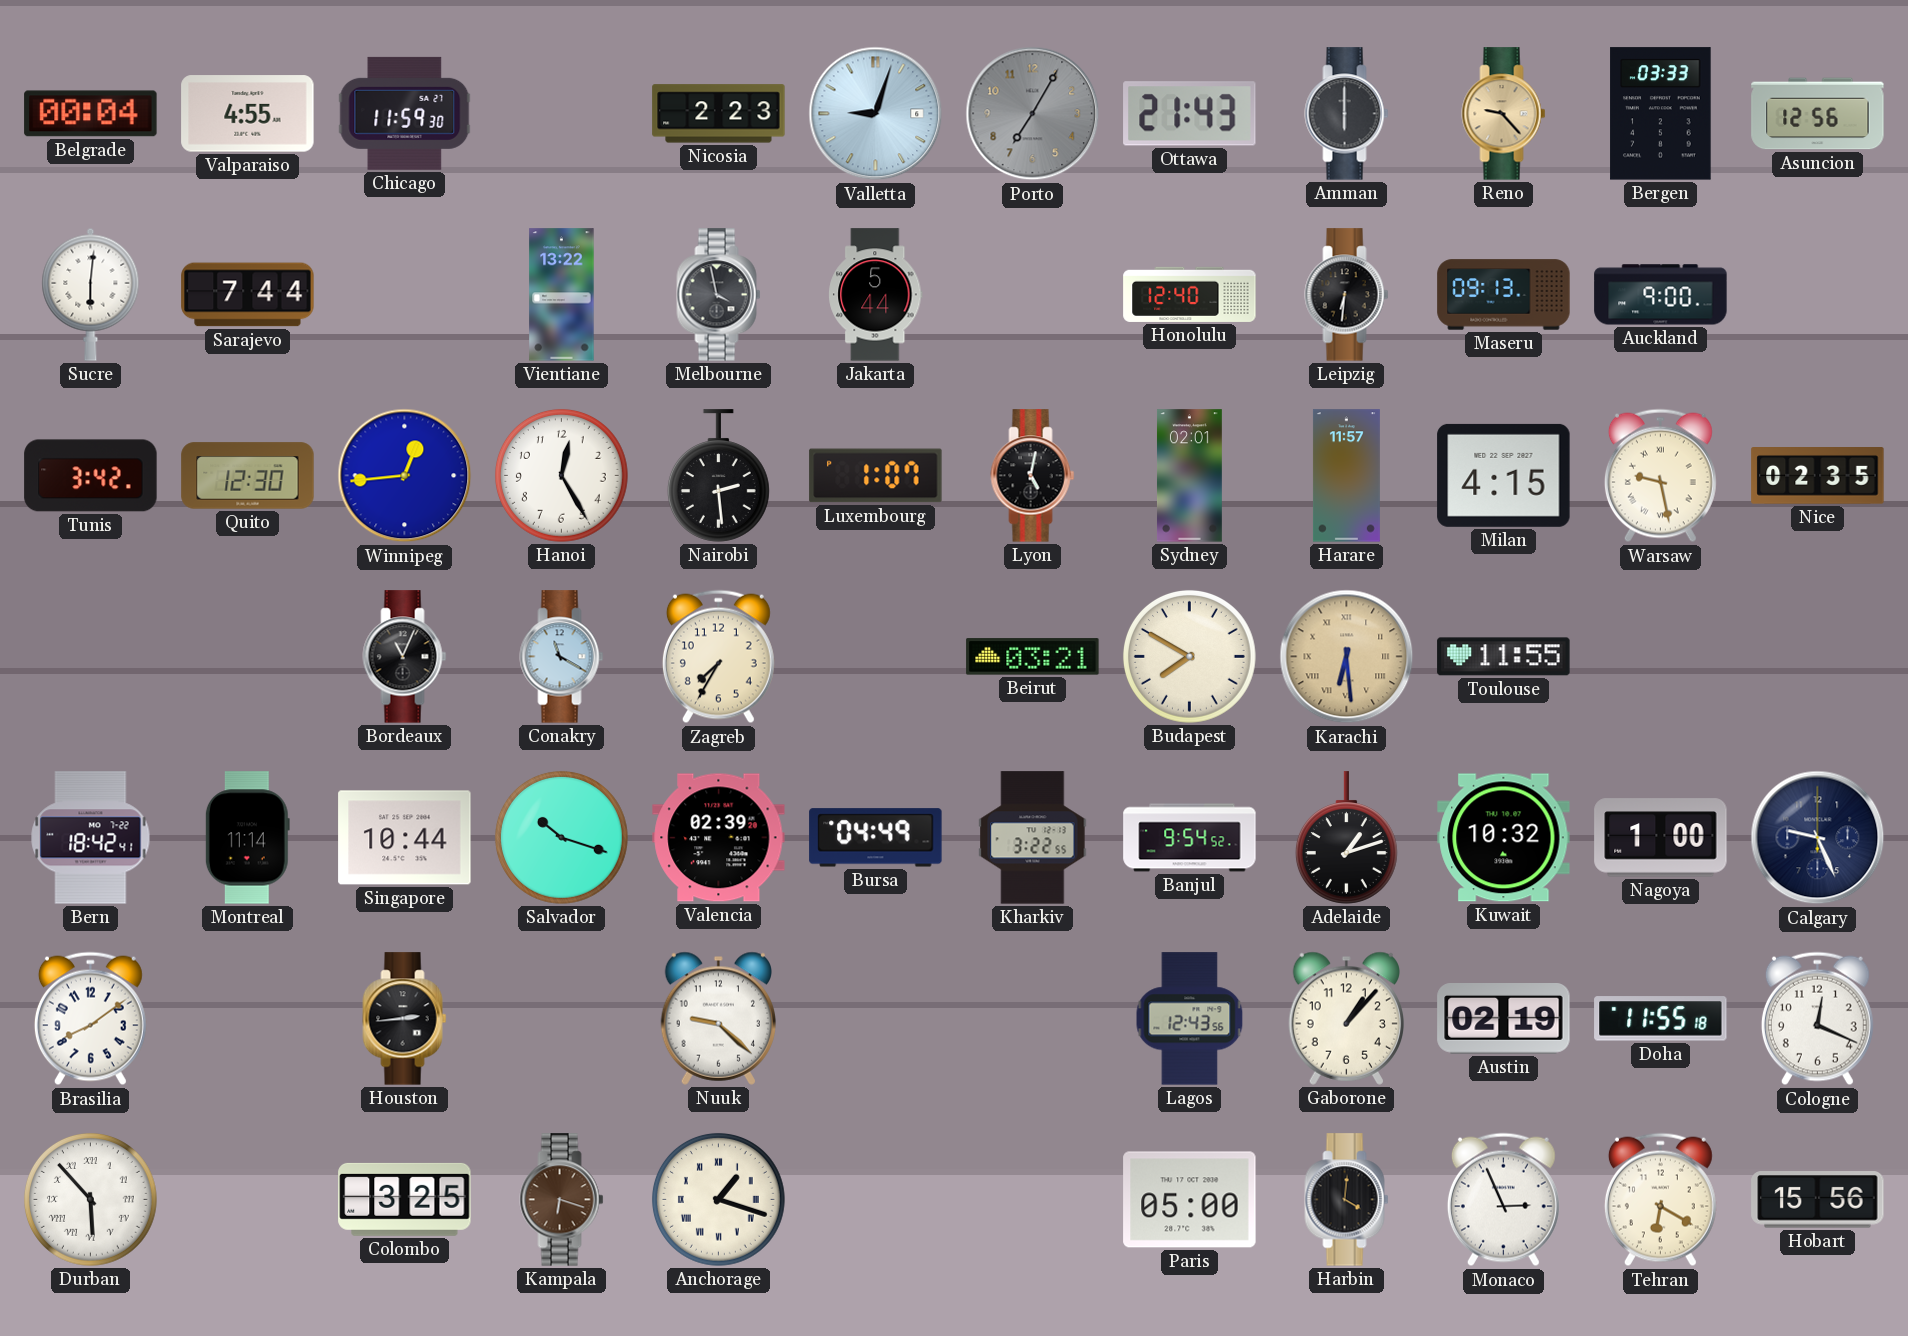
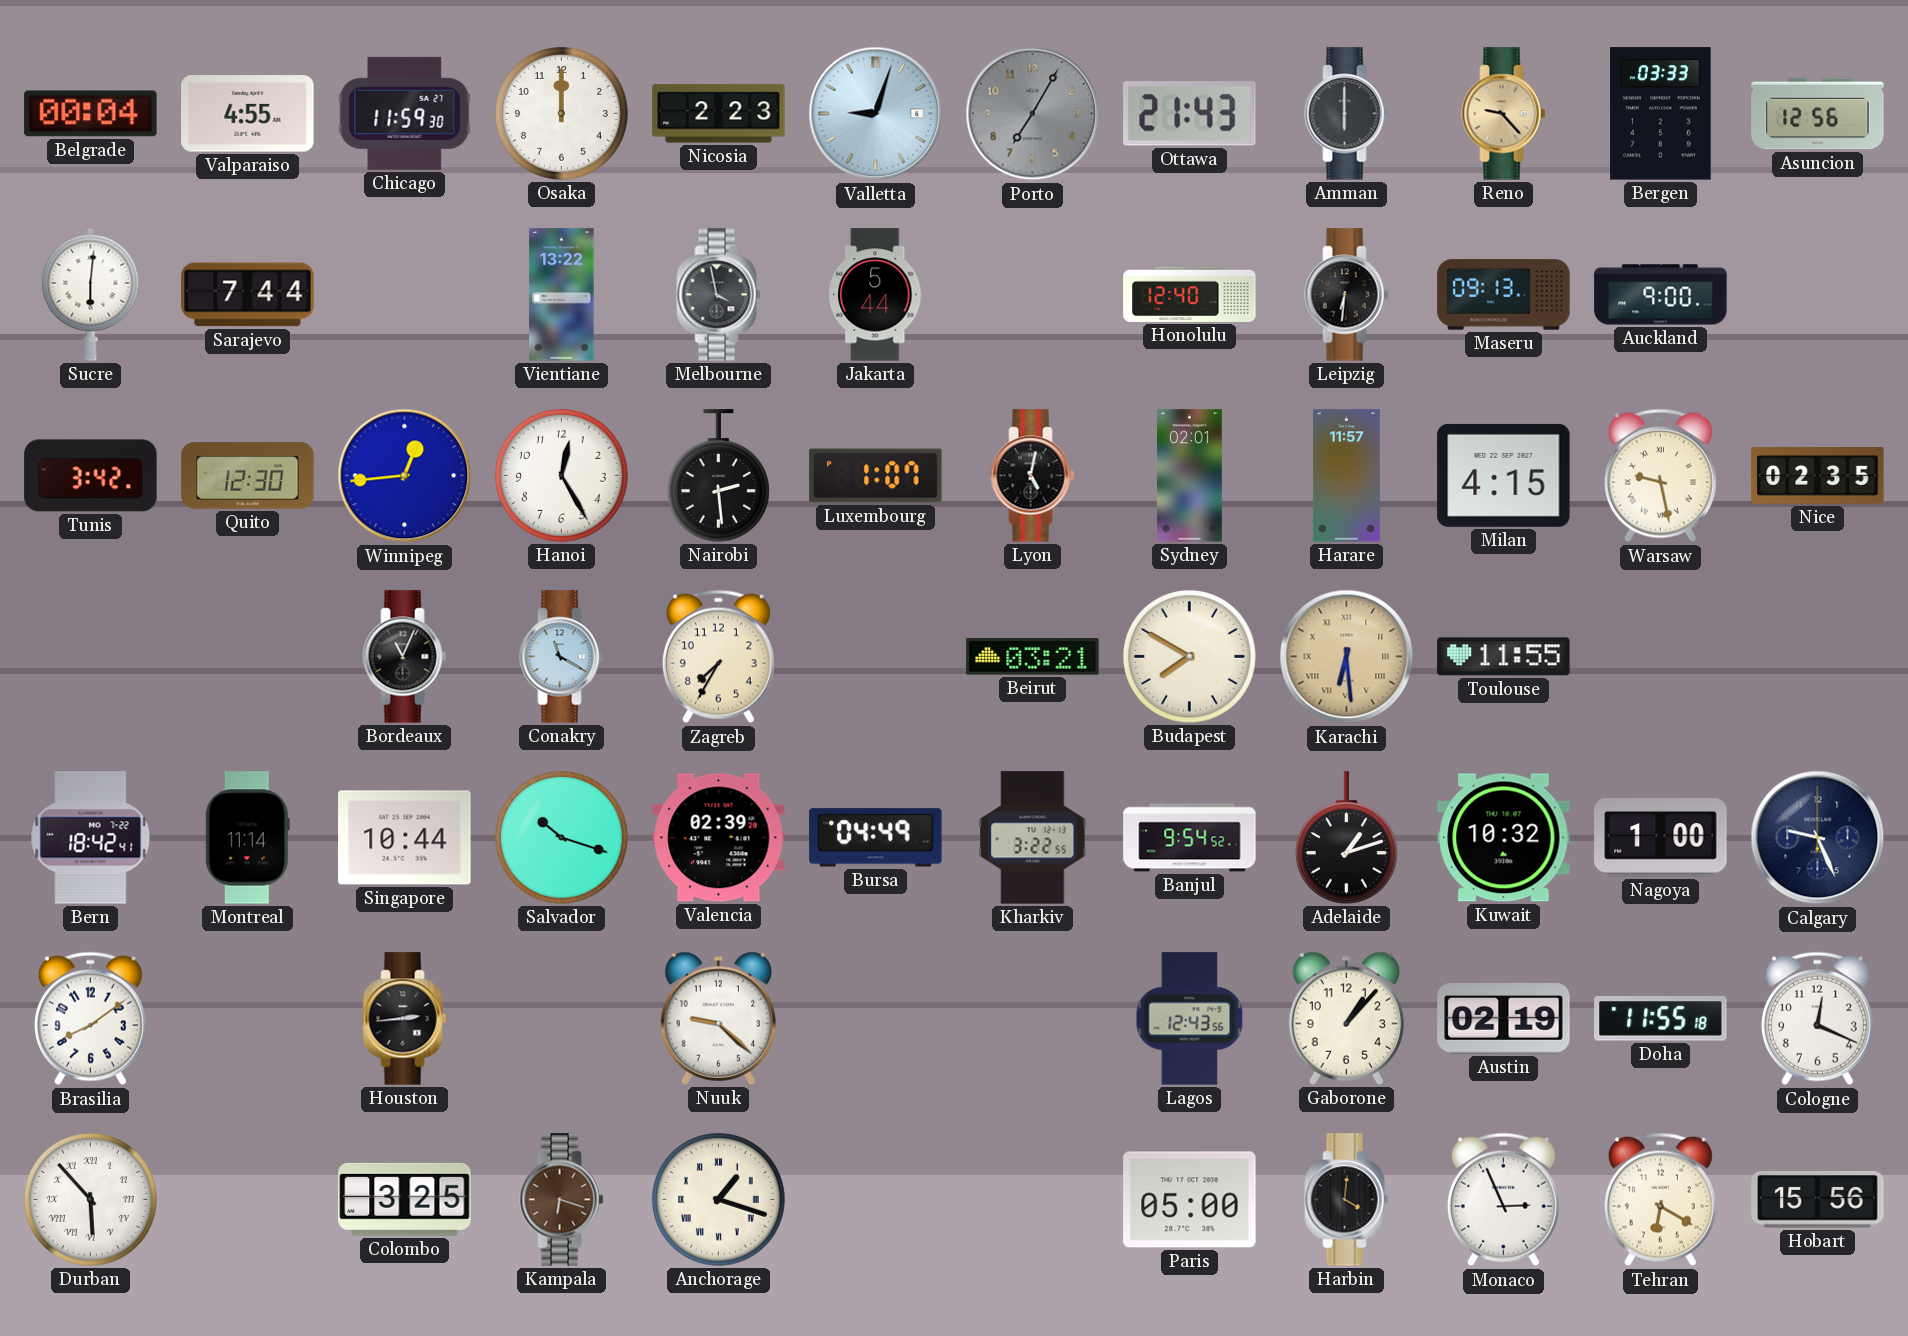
Osaka: none -> 12:00
